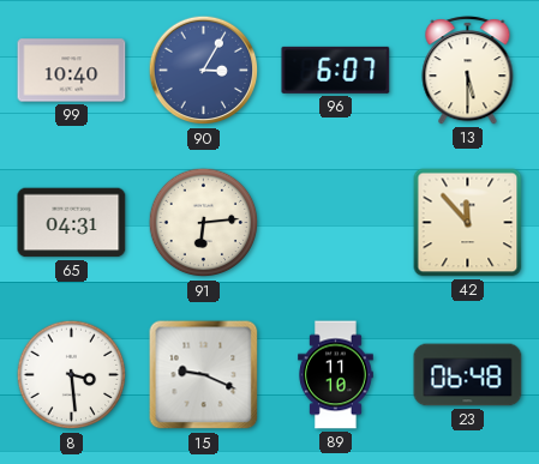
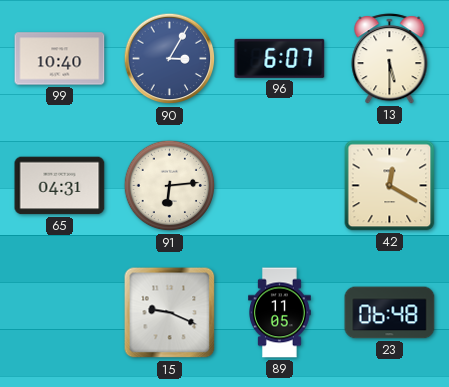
42: 11:53 -> 12:20
8: 3:29 -> none
89: 11:10 -> 11:05
